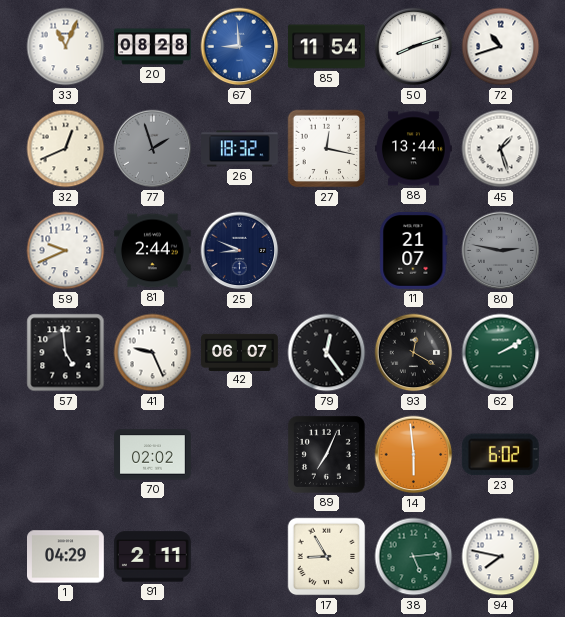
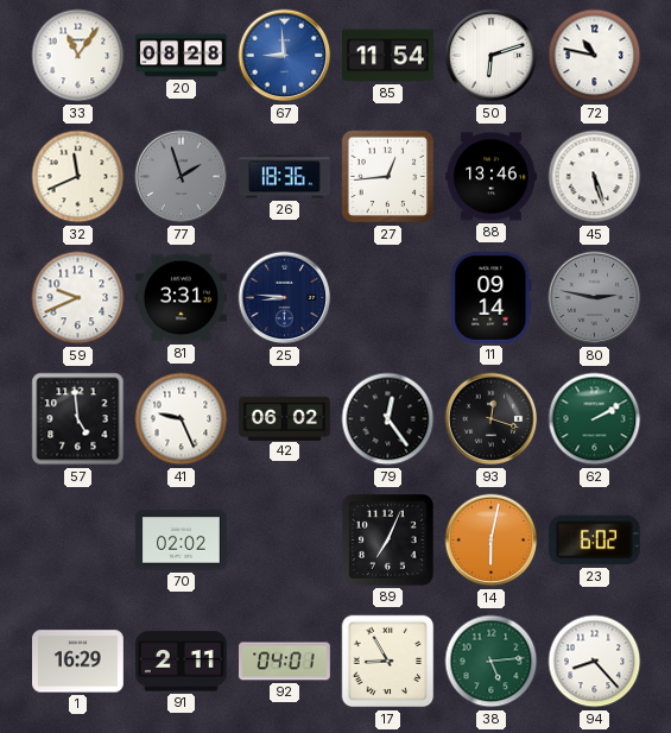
33: 11:04 -> 11:06
50: 8:12 -> 6:12
72: 10:42 -> 10:47
32: 12:41 -> 11:41
26: 18:32 -> 18:36
27: 12:17 -> 12:44
88: 13:44 -> 13:46
45: 1:27 -> 5:27
81: 2:44 -> 3:31
25: 8:49 -> 8:46
11: 21:07 -> 09:14
42: 06:07 -> 06:02
93: 12:20 -> 12:18
14: 5:59 -> 6:02
1: 04:29 -> 16:29
92: none -> 04:01
94: 7:47 -> 8:23
